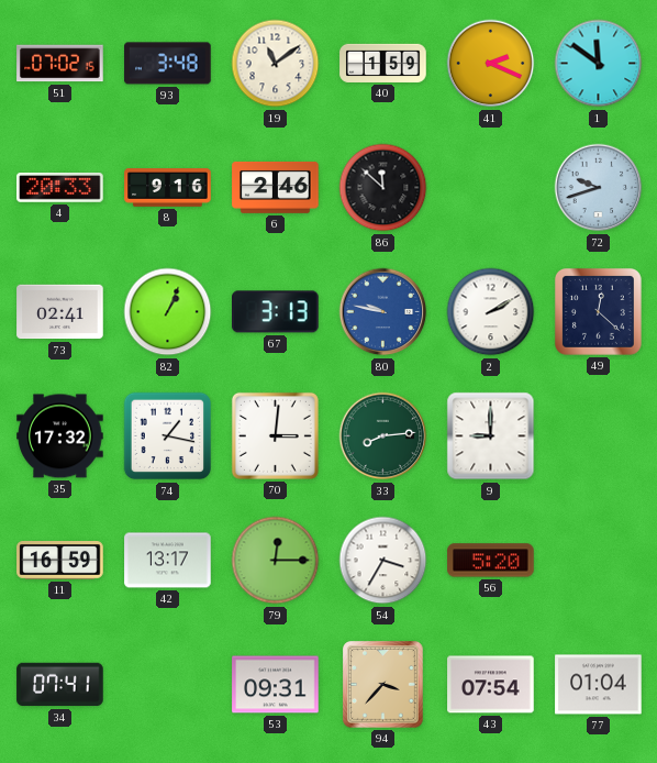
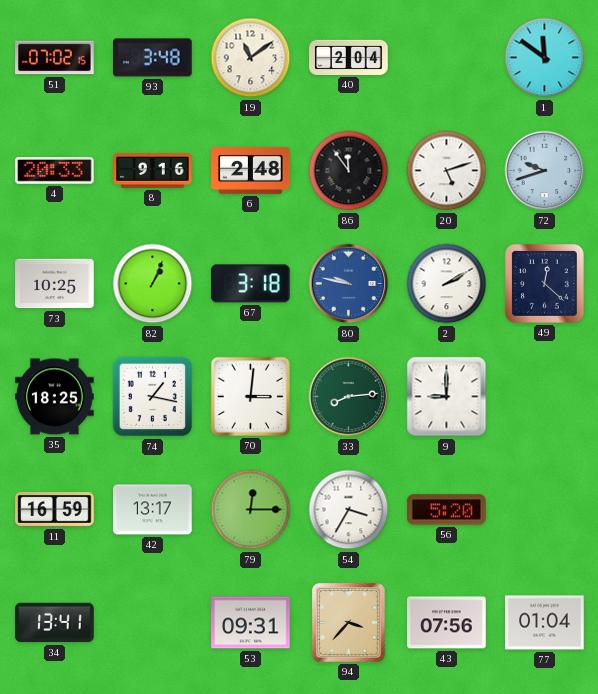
40: 1:59 -> 2:04
41: 2:19 -> none
6: 2:46 -> 2:48
86: 11:52 -> 11:54
20: none -> 5:12
73: 02:41 -> 10:25
67: 3:13 -> 3:18
35: 17:32 -> 18:25
34: 07:41 -> 13:41
43: 07:54 -> 07:56
